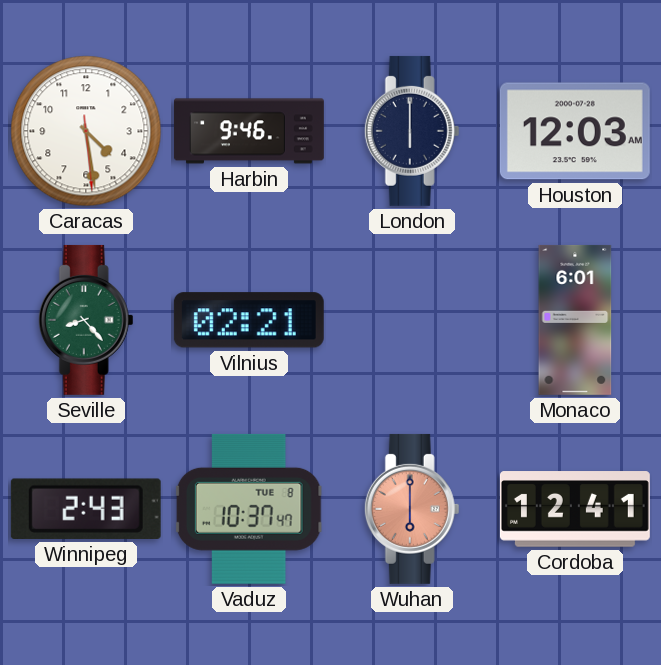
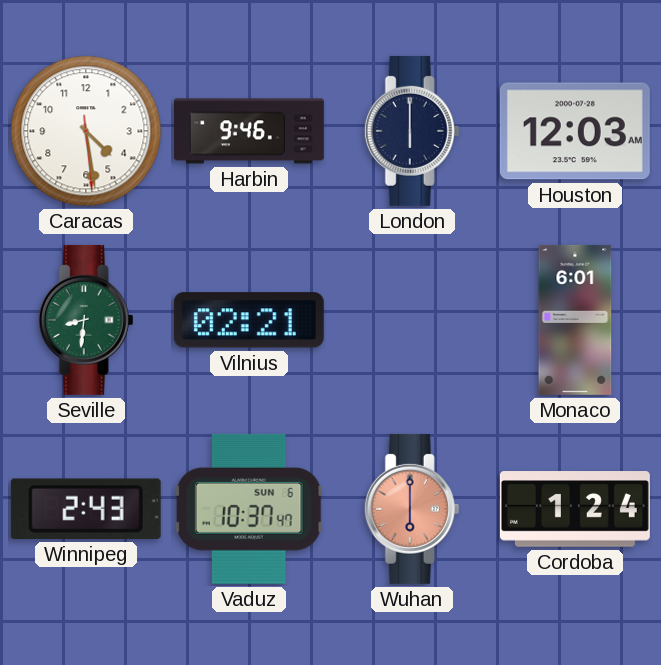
Seville: 8:23 -> 8:31
Vaduz date: TUE 8 -> SUN 6
Cordoba: 12:41 -> 1:24
